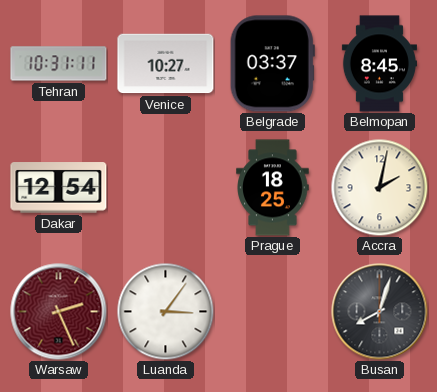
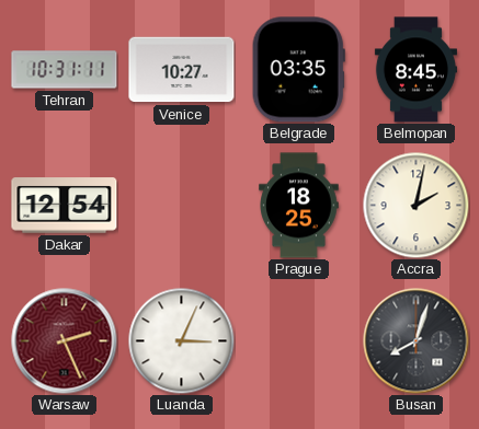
Belgrade: 03:37 -> 03:35
Luanda: 3:06 -> 3:04
